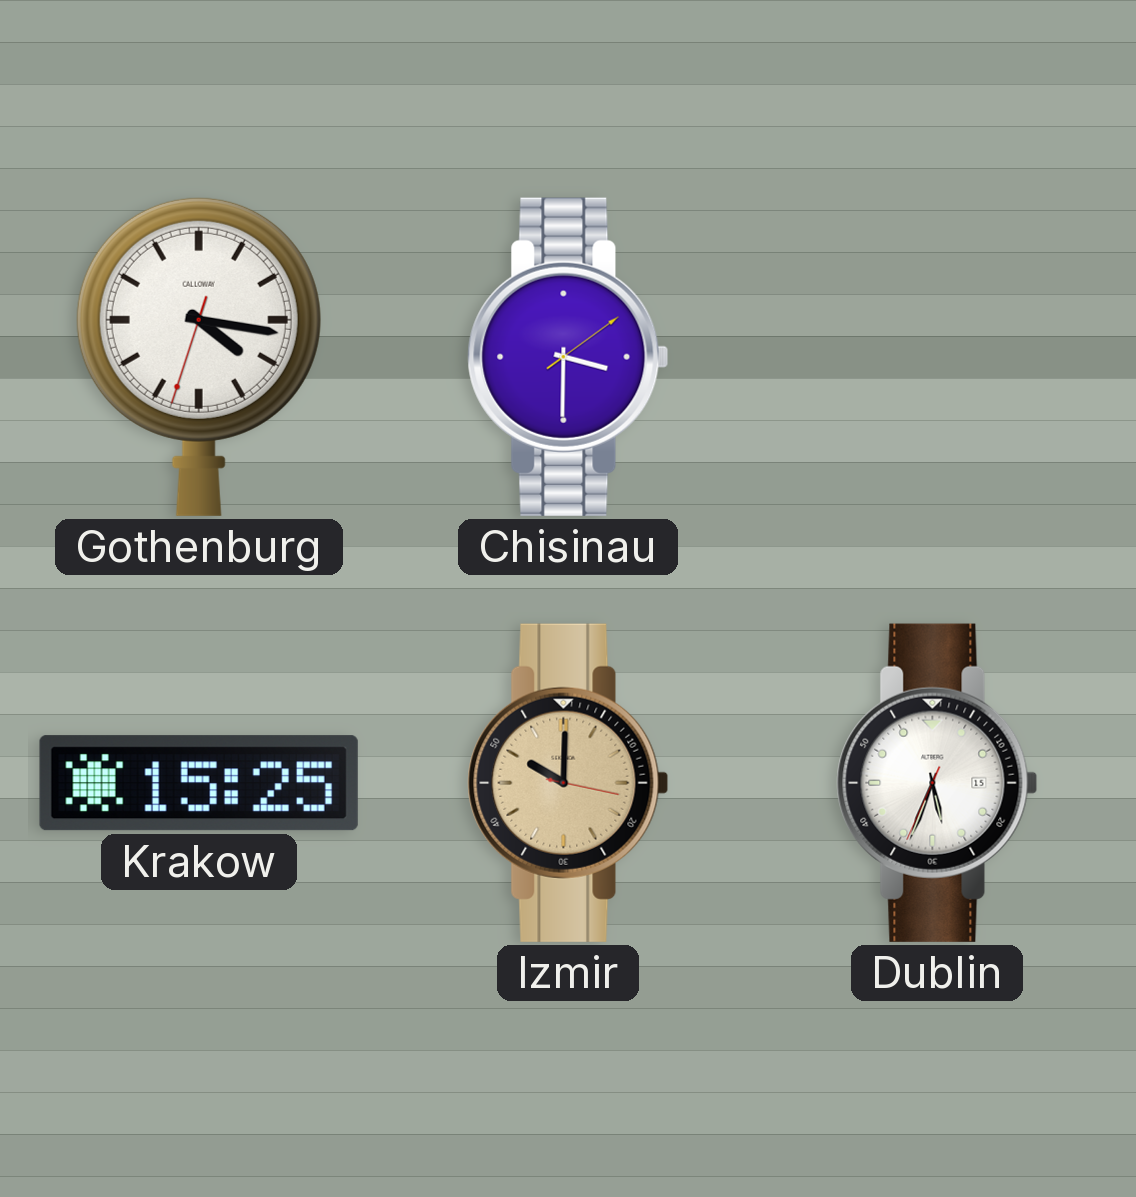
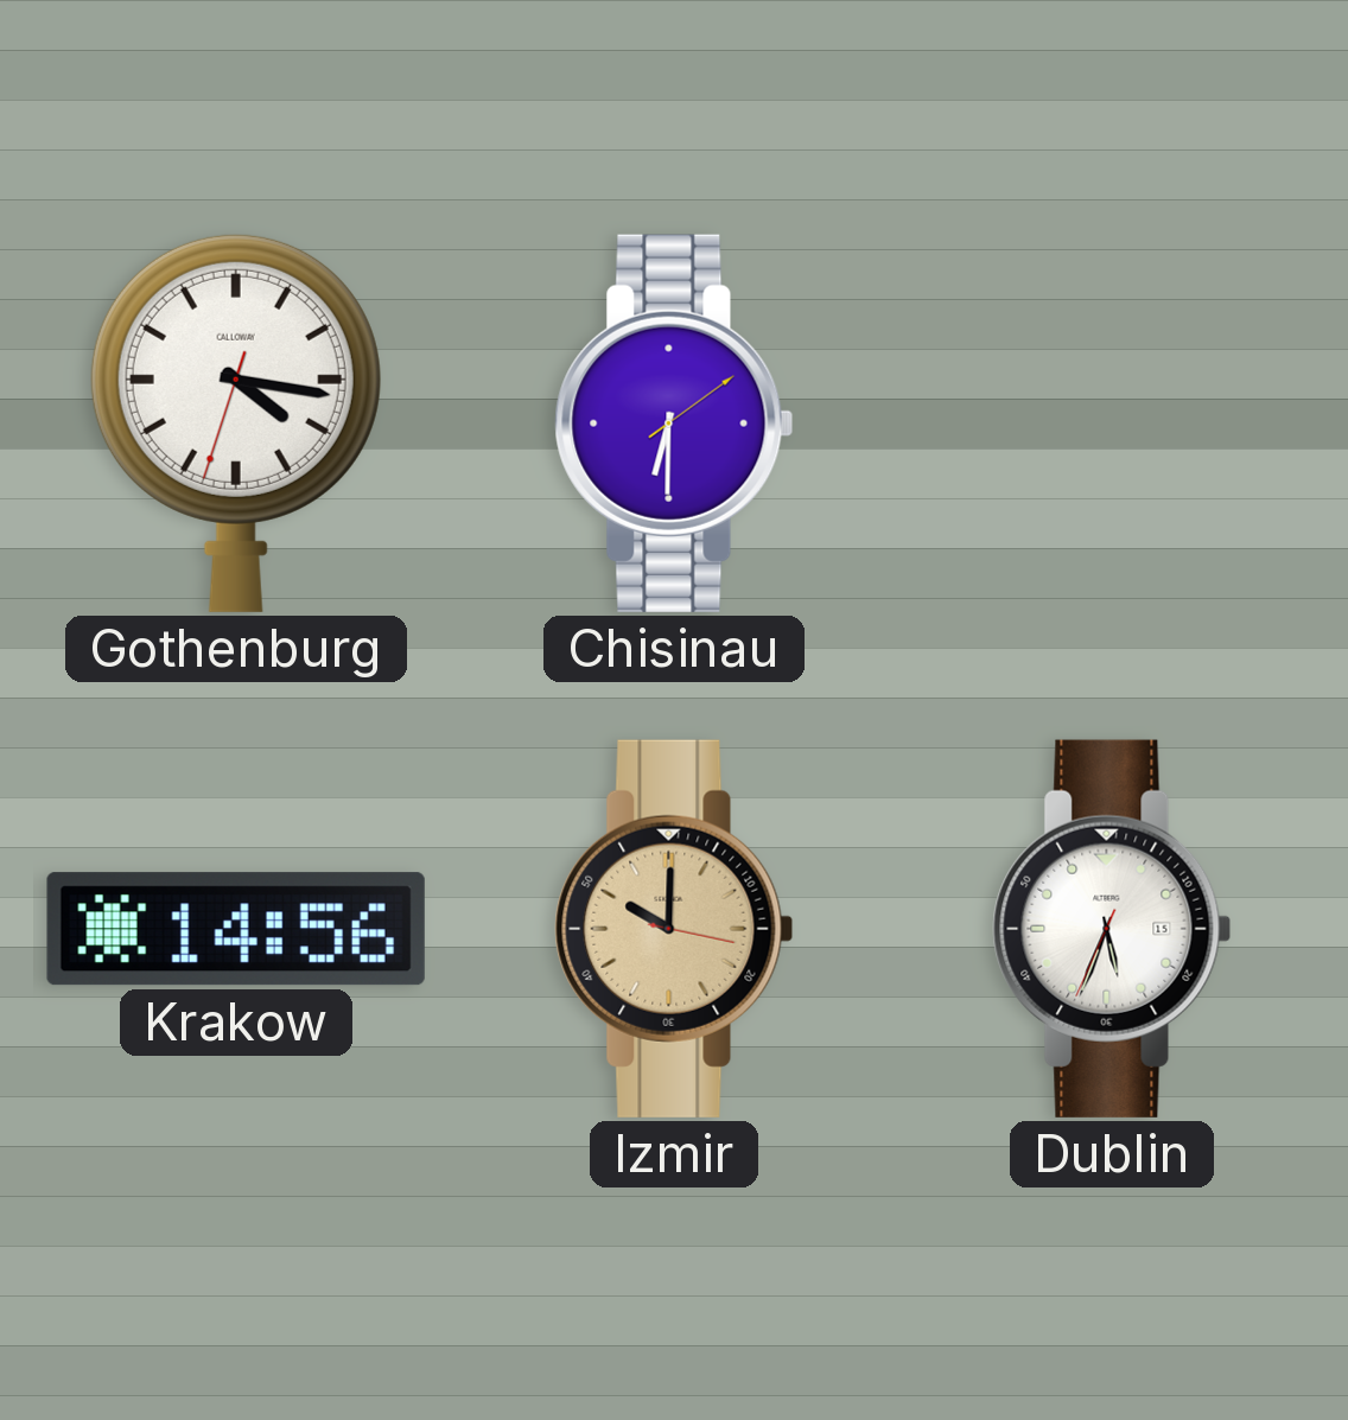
Chisinau: 3:30 -> 6:30
Krakow: 15:25 -> 14:56
